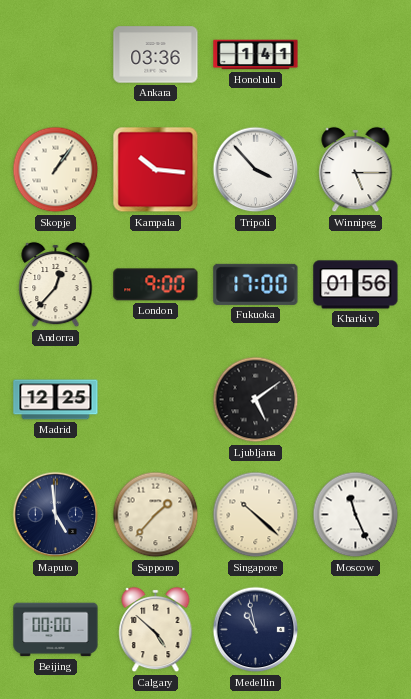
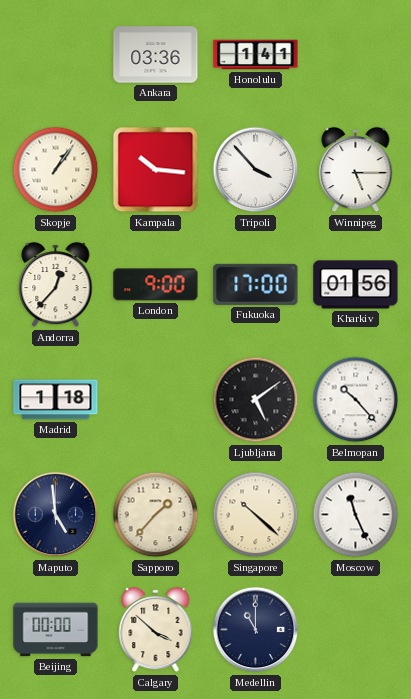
Madrid: 12:25 -> 1:18
Belmopan: none -> 10:23
Calgary: 4:52 -> 3:52
Medellin: 10:58 -> 11:00
